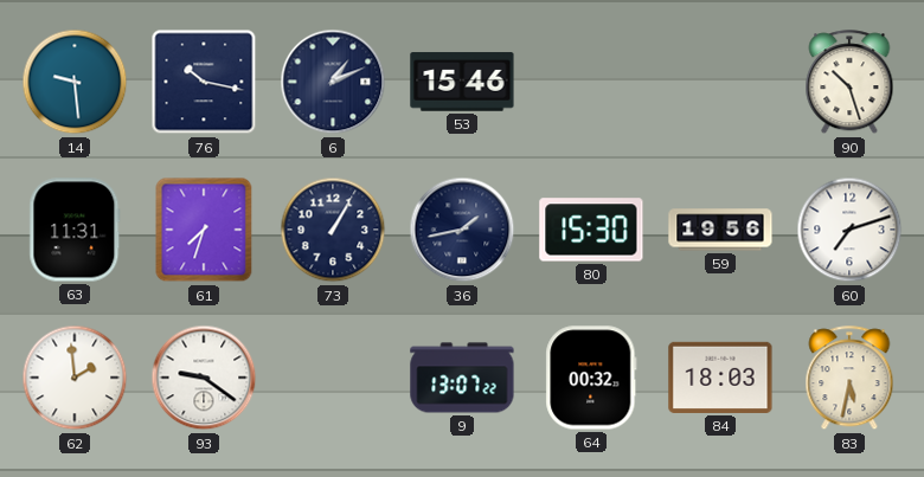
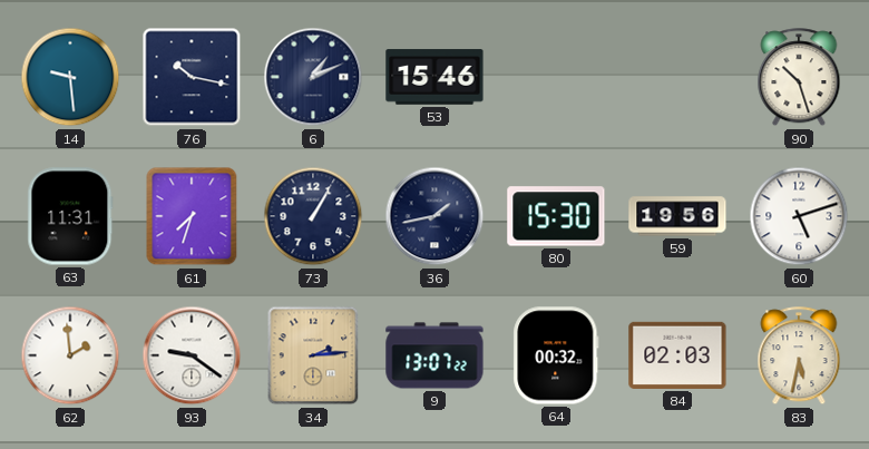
60: 7:12 -> 5:12
34: none -> 2:14
84: 18:03 -> 02:03
